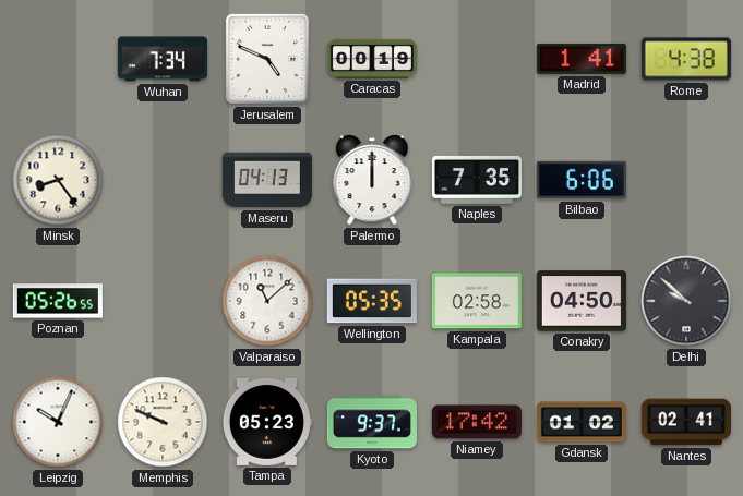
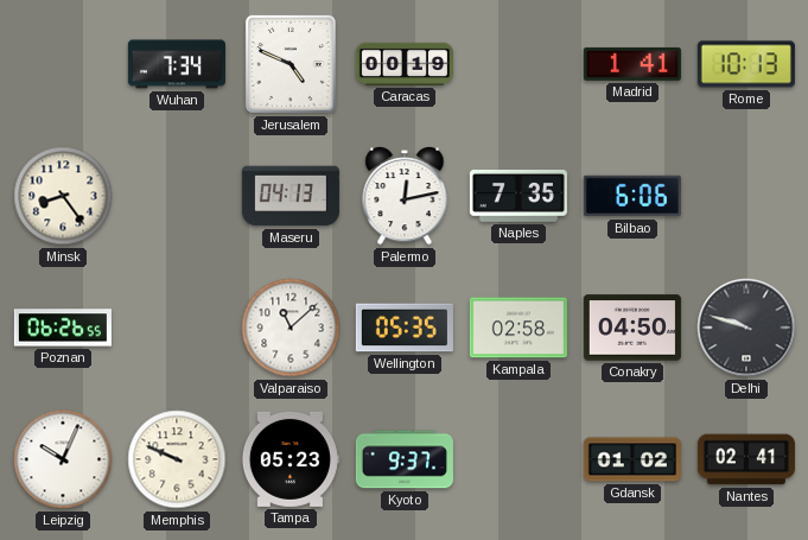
Rome: 4:38 -> 10:13
Palermo: 12:00 -> 12:13
Poznan: 05:26 -> 06:26
Delhi: 9:52 -> 9:48
Niamey: 17:42 -> none
